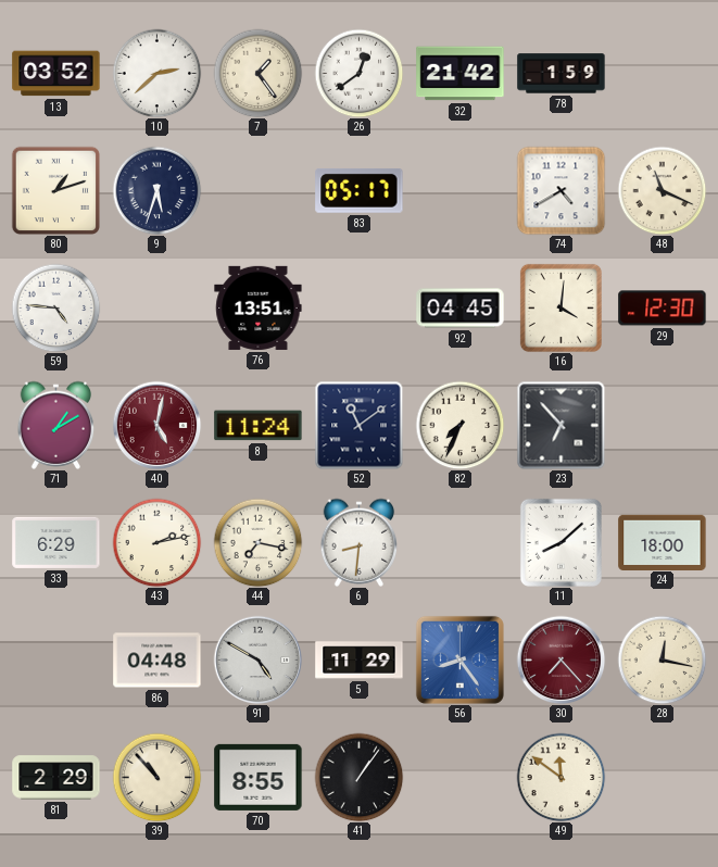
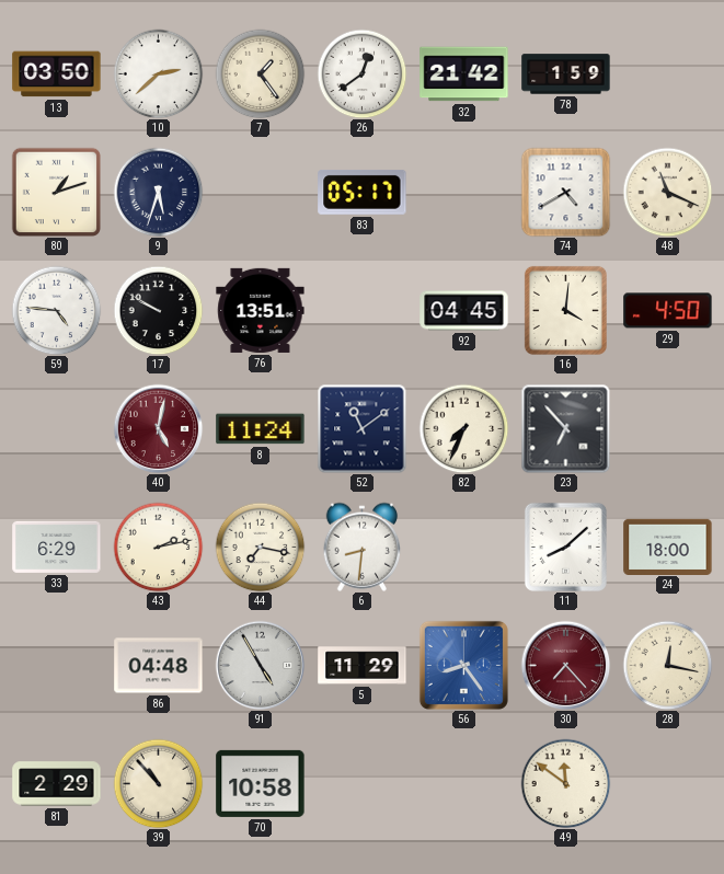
13: 03:52 -> 03:50
17: none -> 9:50
29: 12:30 -> 4:50
71: 1:10 -> none
91: 4:50 -> 4:55
70: 8:55 -> 10:58
41: 1:06 -> none
